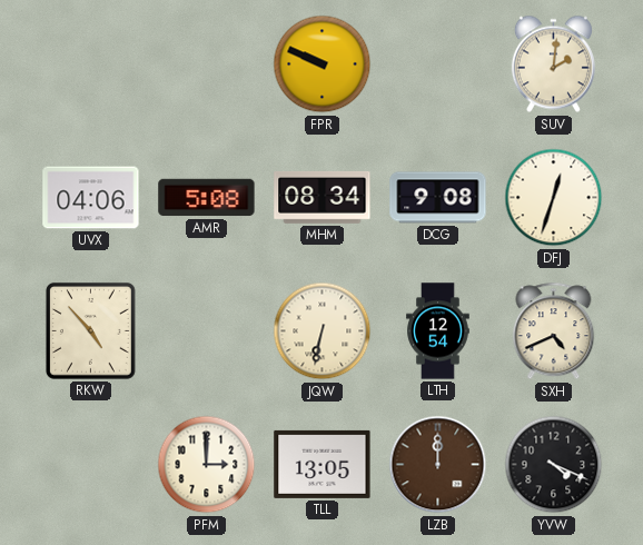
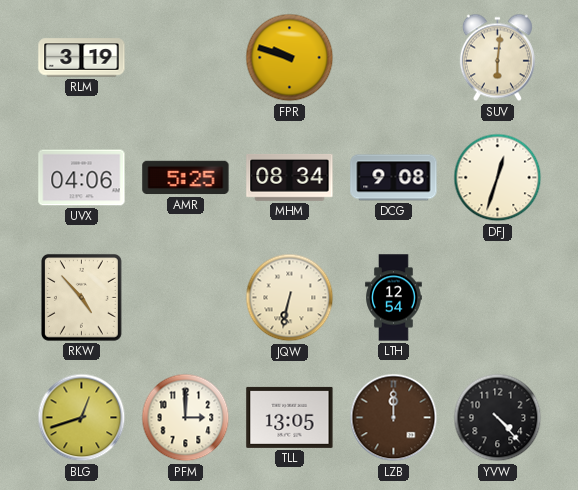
RLM: none -> 3:19
FPR: 9:49 -> 9:48
SUV: 2:01 -> 6:01
AMR: 5:08 -> 5:25
SXH: 4:41 -> none
BLG: none -> 12:42
YVW: 4:19 -> 4:23
